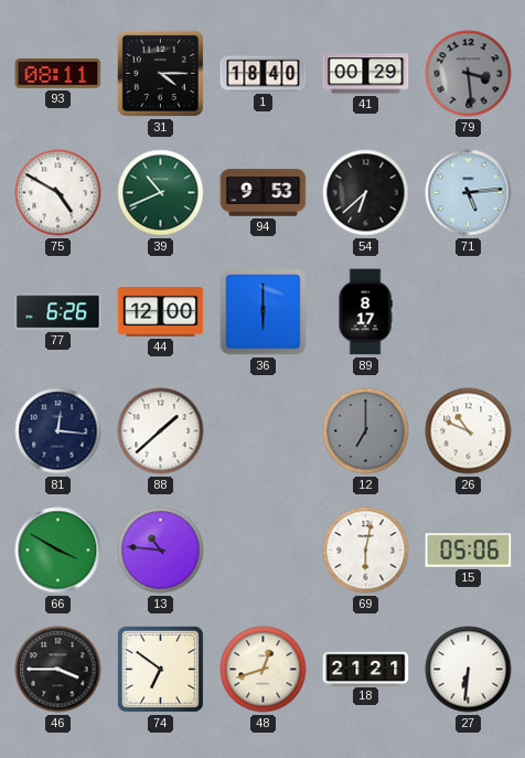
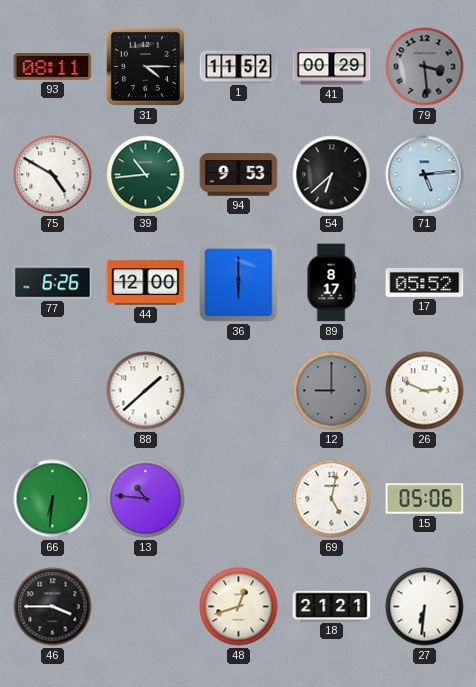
1: 18:40 -> 11:52
39: 10:41 -> 10:44
17: none -> 05:52
81: 12:16 -> none
12: 7:00 -> 9:00
26: 10:49 -> 2:49
66: 3:50 -> 6:31
69: 6:02 -> 5:02
74: 6:51 -> none
